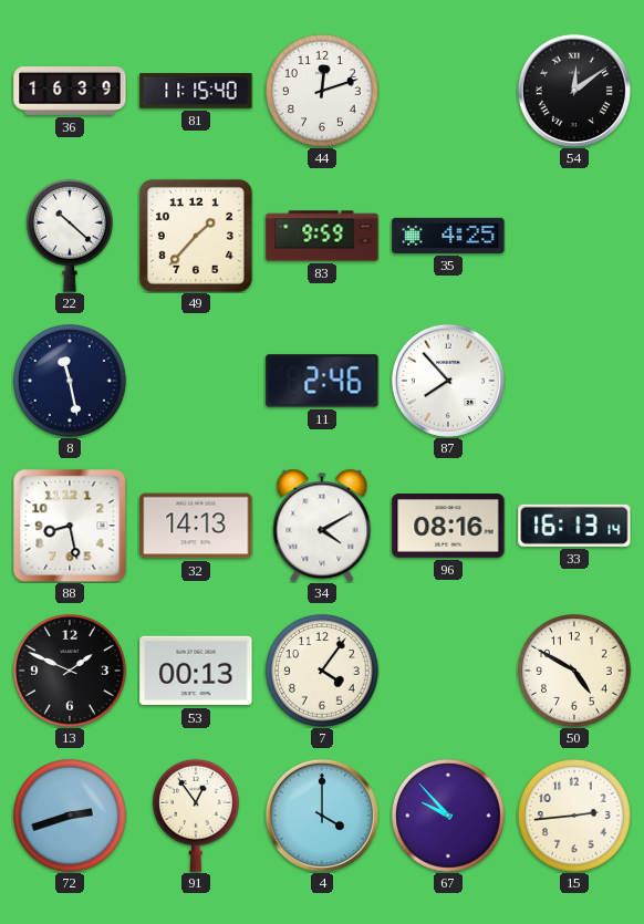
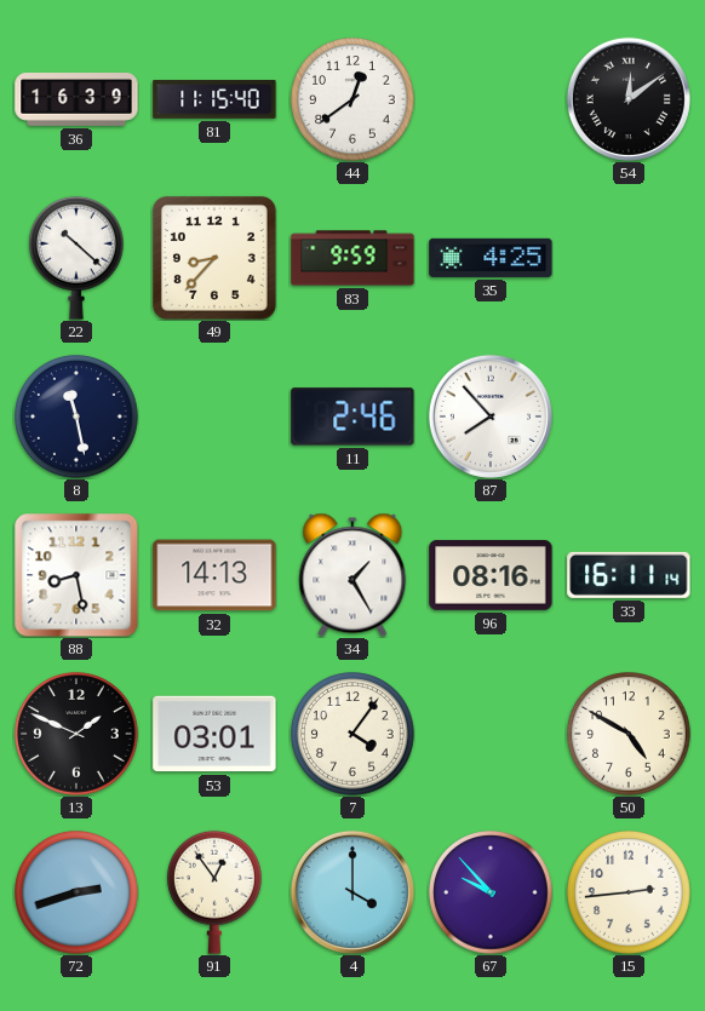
44: 12:12 -> 12:39
49: 1:37 -> 8:37
34: 4:10 -> 1:25
33: 16:13 -> 16:11
53: 00:13 -> 03:01
